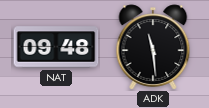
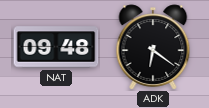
ADK: 11:29 -> 6:21
